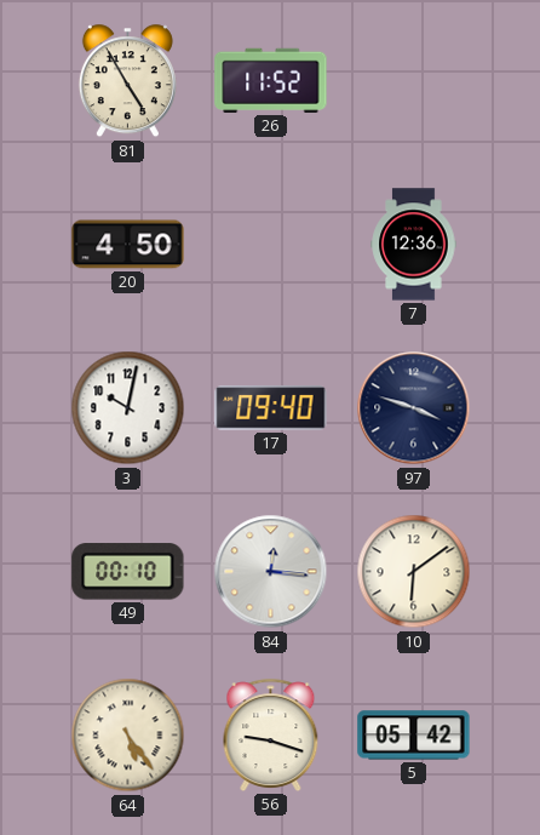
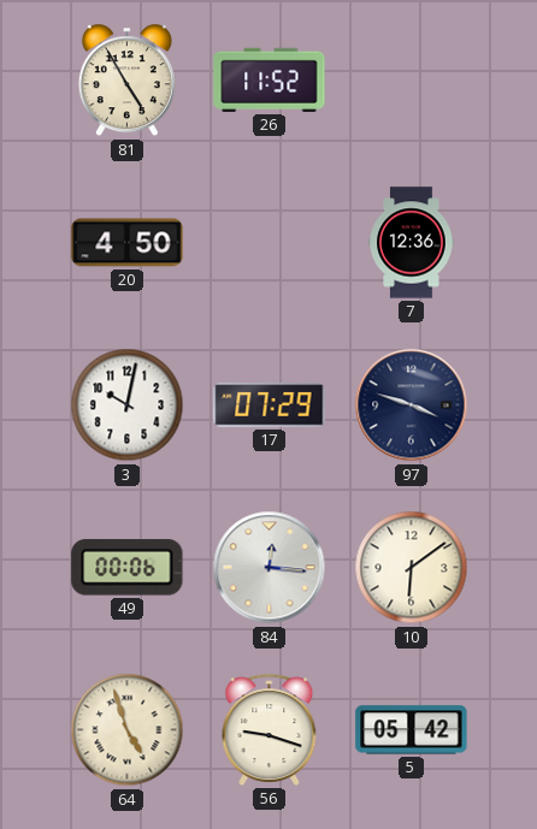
17: 09:40 -> 07:29
49: 00:10 -> 00:06
64: 5:24 -> 4:57
